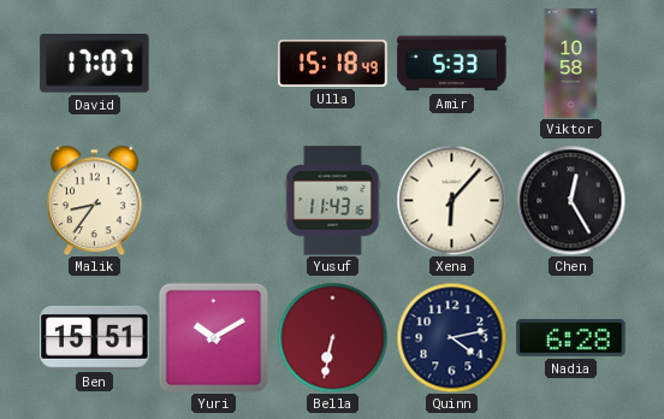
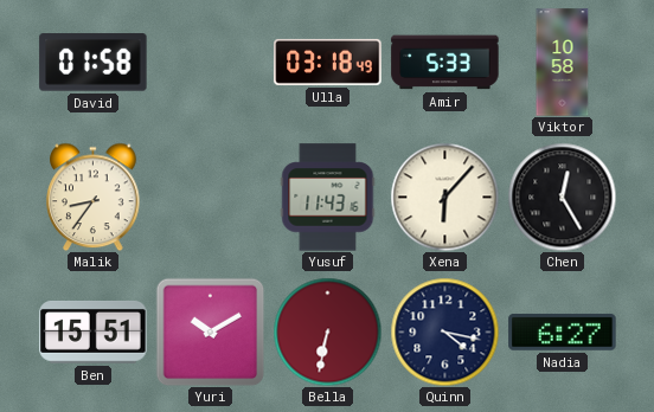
David: 17:07 -> 01:58
Ulla: 15:18 -> 03:18
Quinn: 4:13 -> 4:17
Nadia: 6:28 -> 6:27
